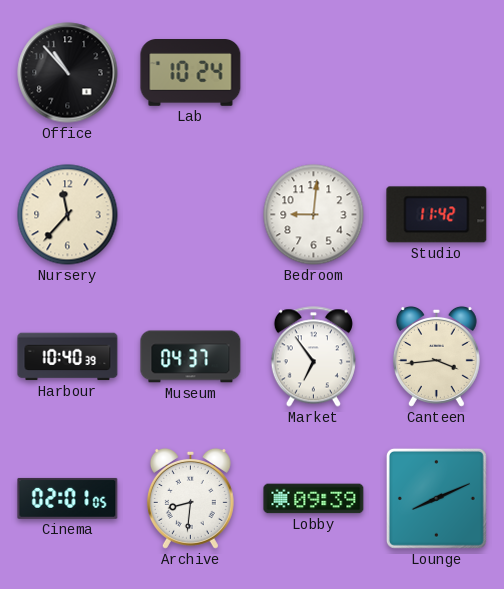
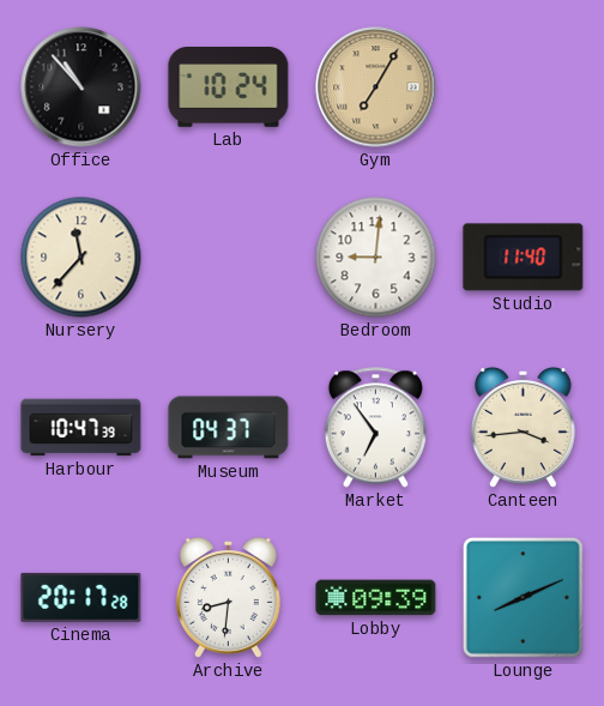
Gym: none -> 7:05
Studio: 11:42 -> 11:40
Harbour: 10:40 -> 10:47
Cinema: 02:01 -> 20:17
